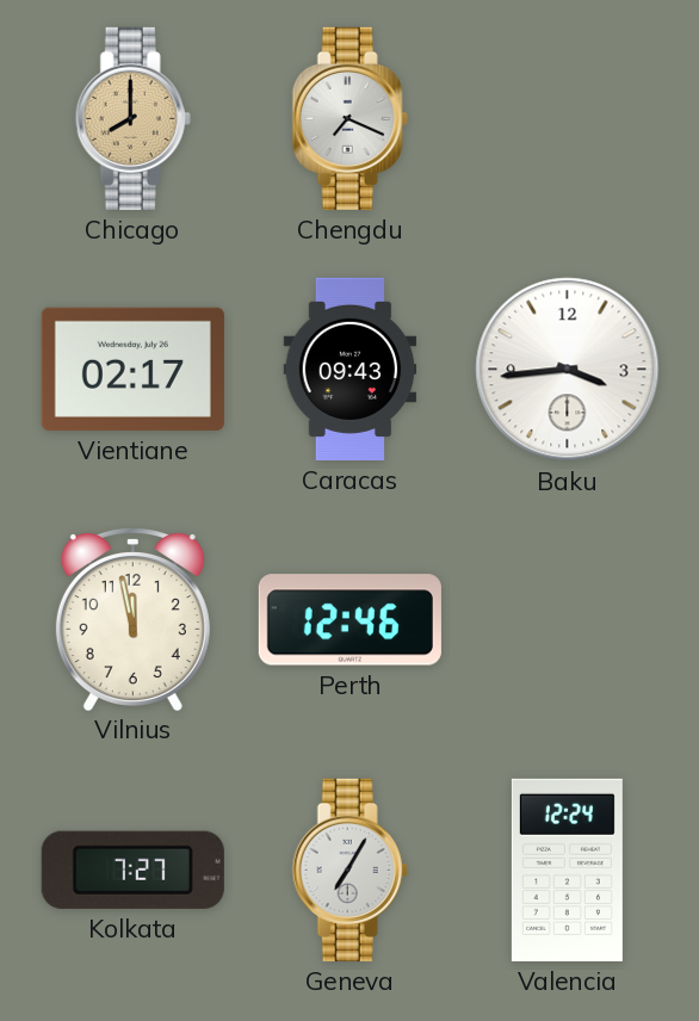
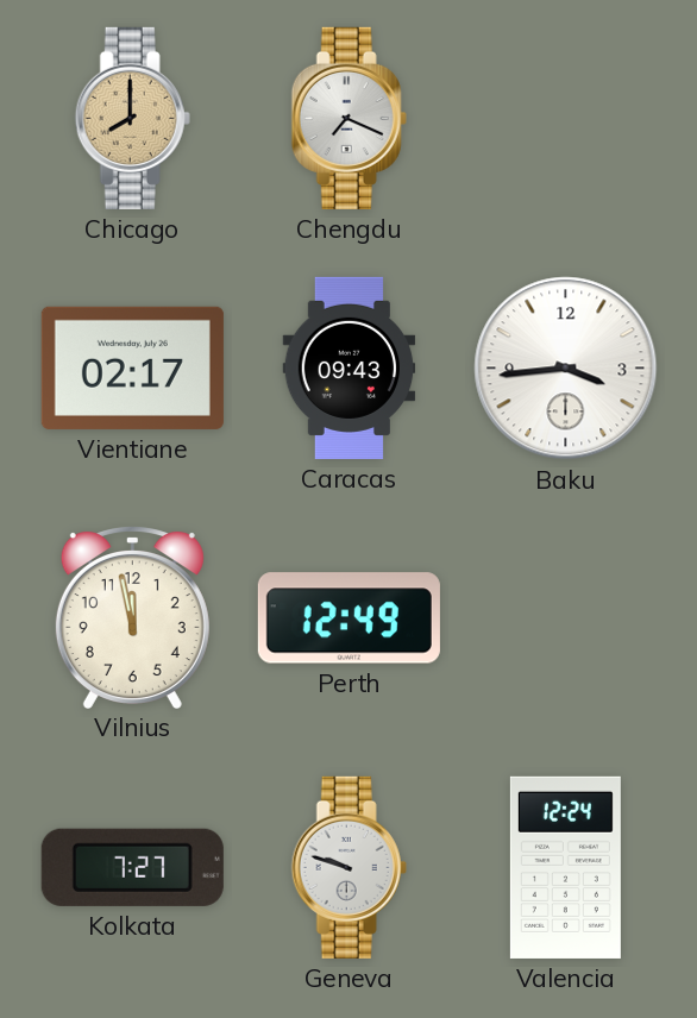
Perth: 12:46 -> 12:49
Geneva: 7:05 -> 9:48
